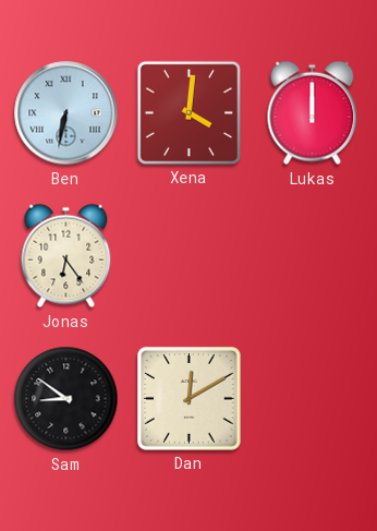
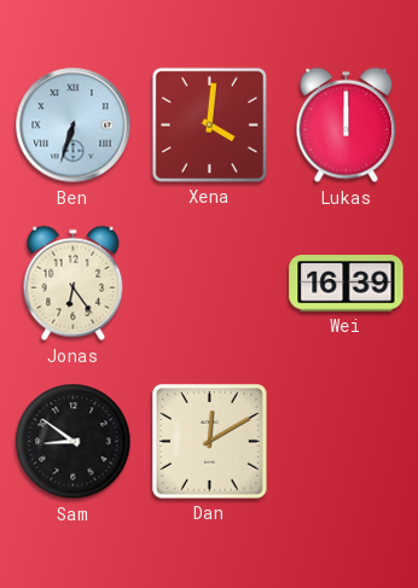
Ben: 6:32 -> 6:33
Wei: none -> 16:39
